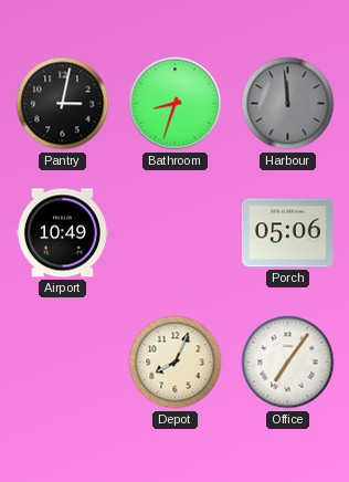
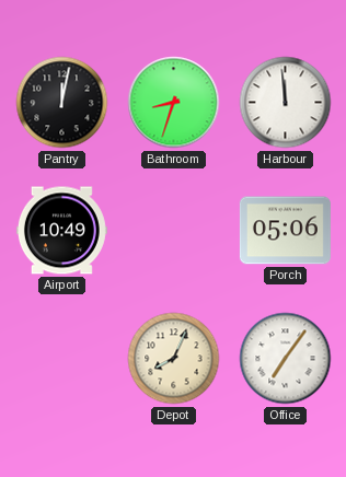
Pantry: 3:02 -> 12:02
Harbour dial: grey -> white
